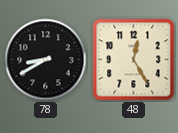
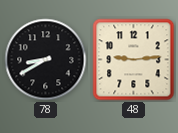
48: 12:25 -> 9:14
